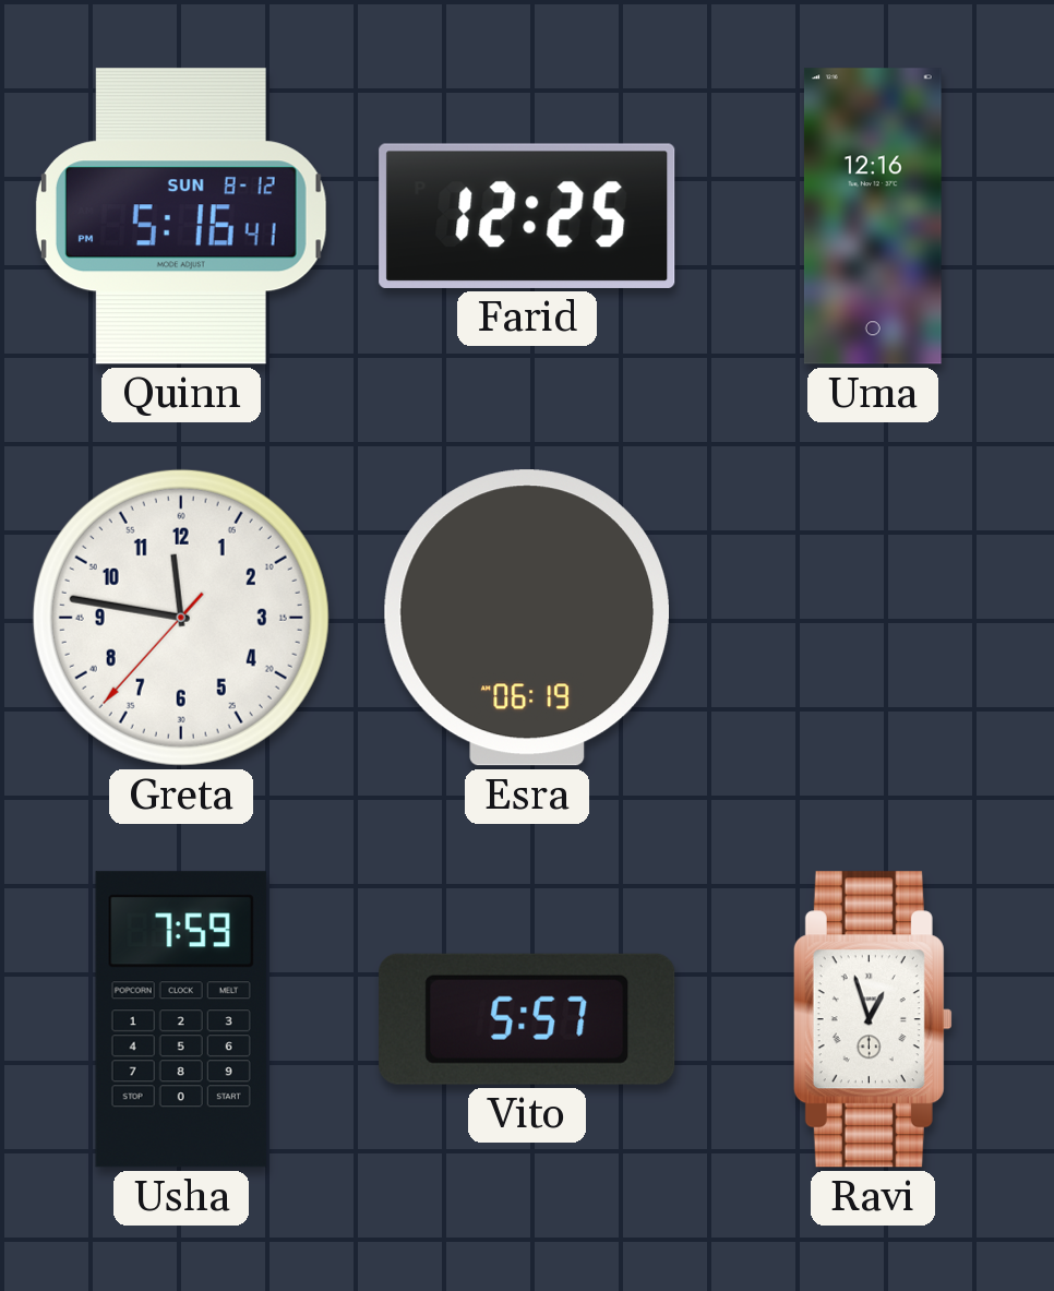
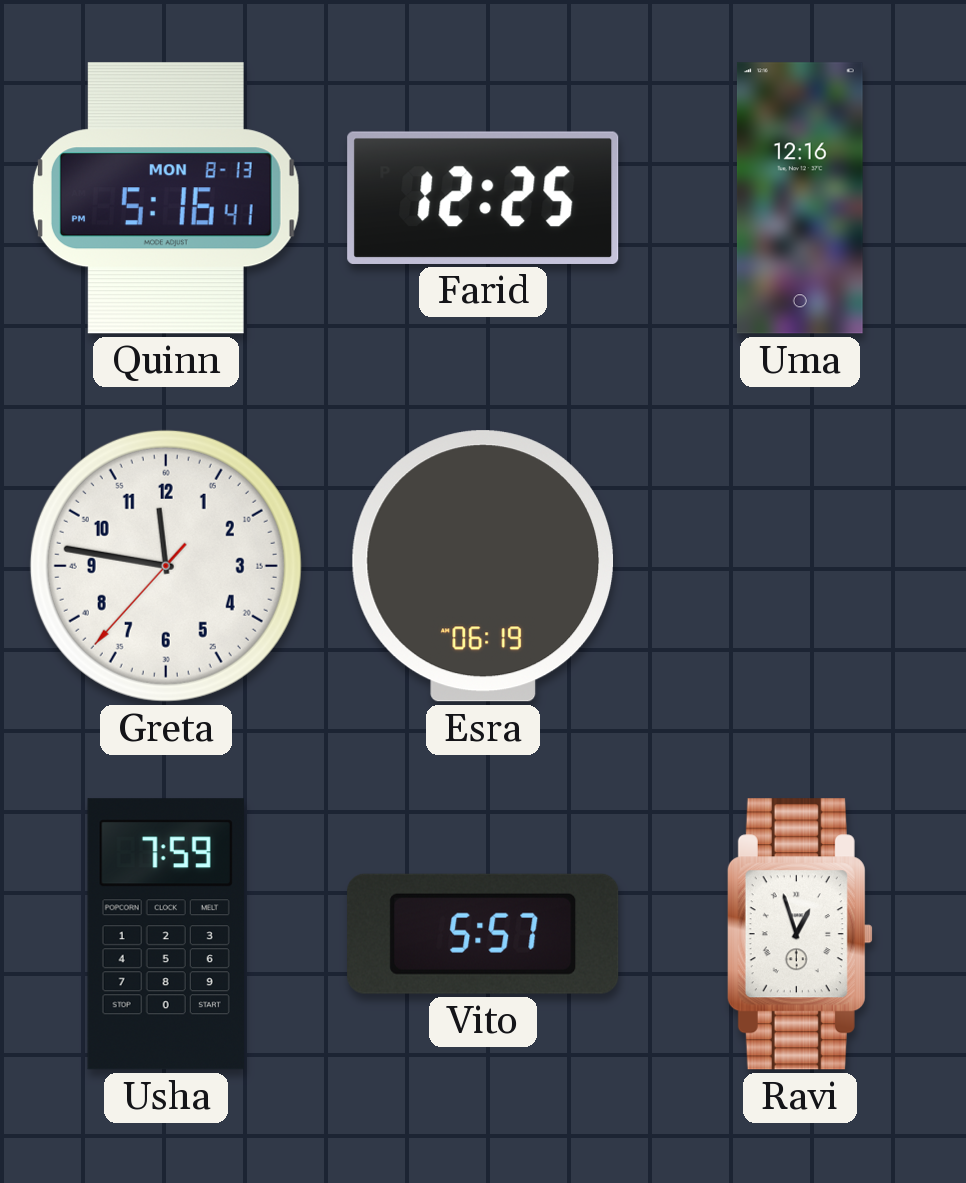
Quinn date: SUN 8-12 -> MON 8-13
